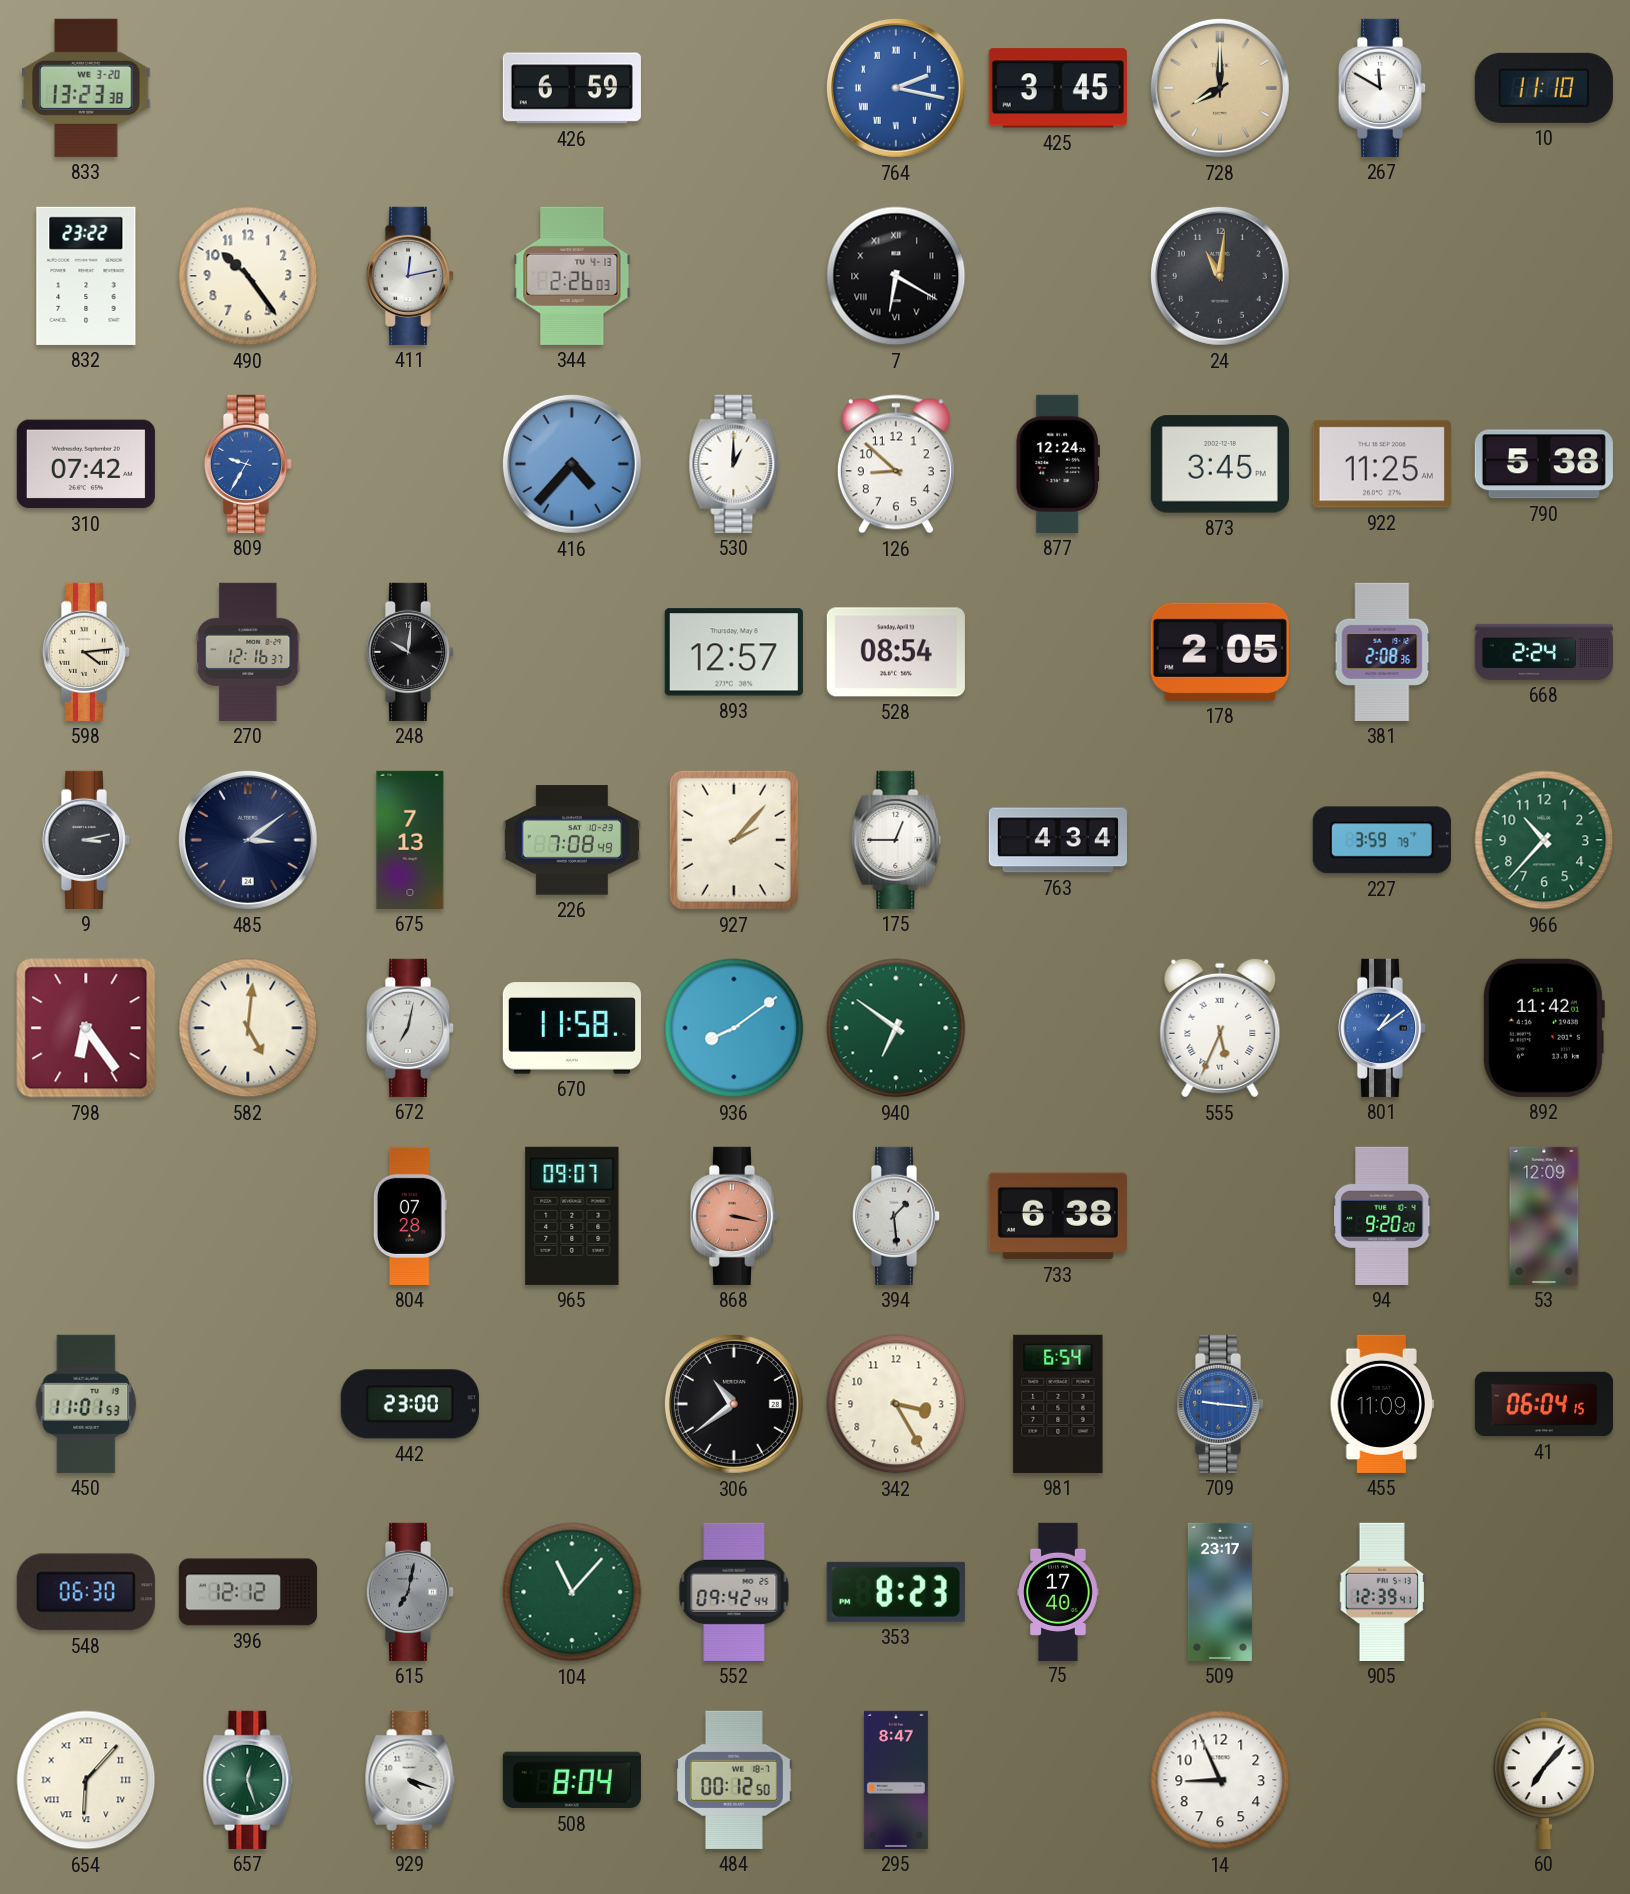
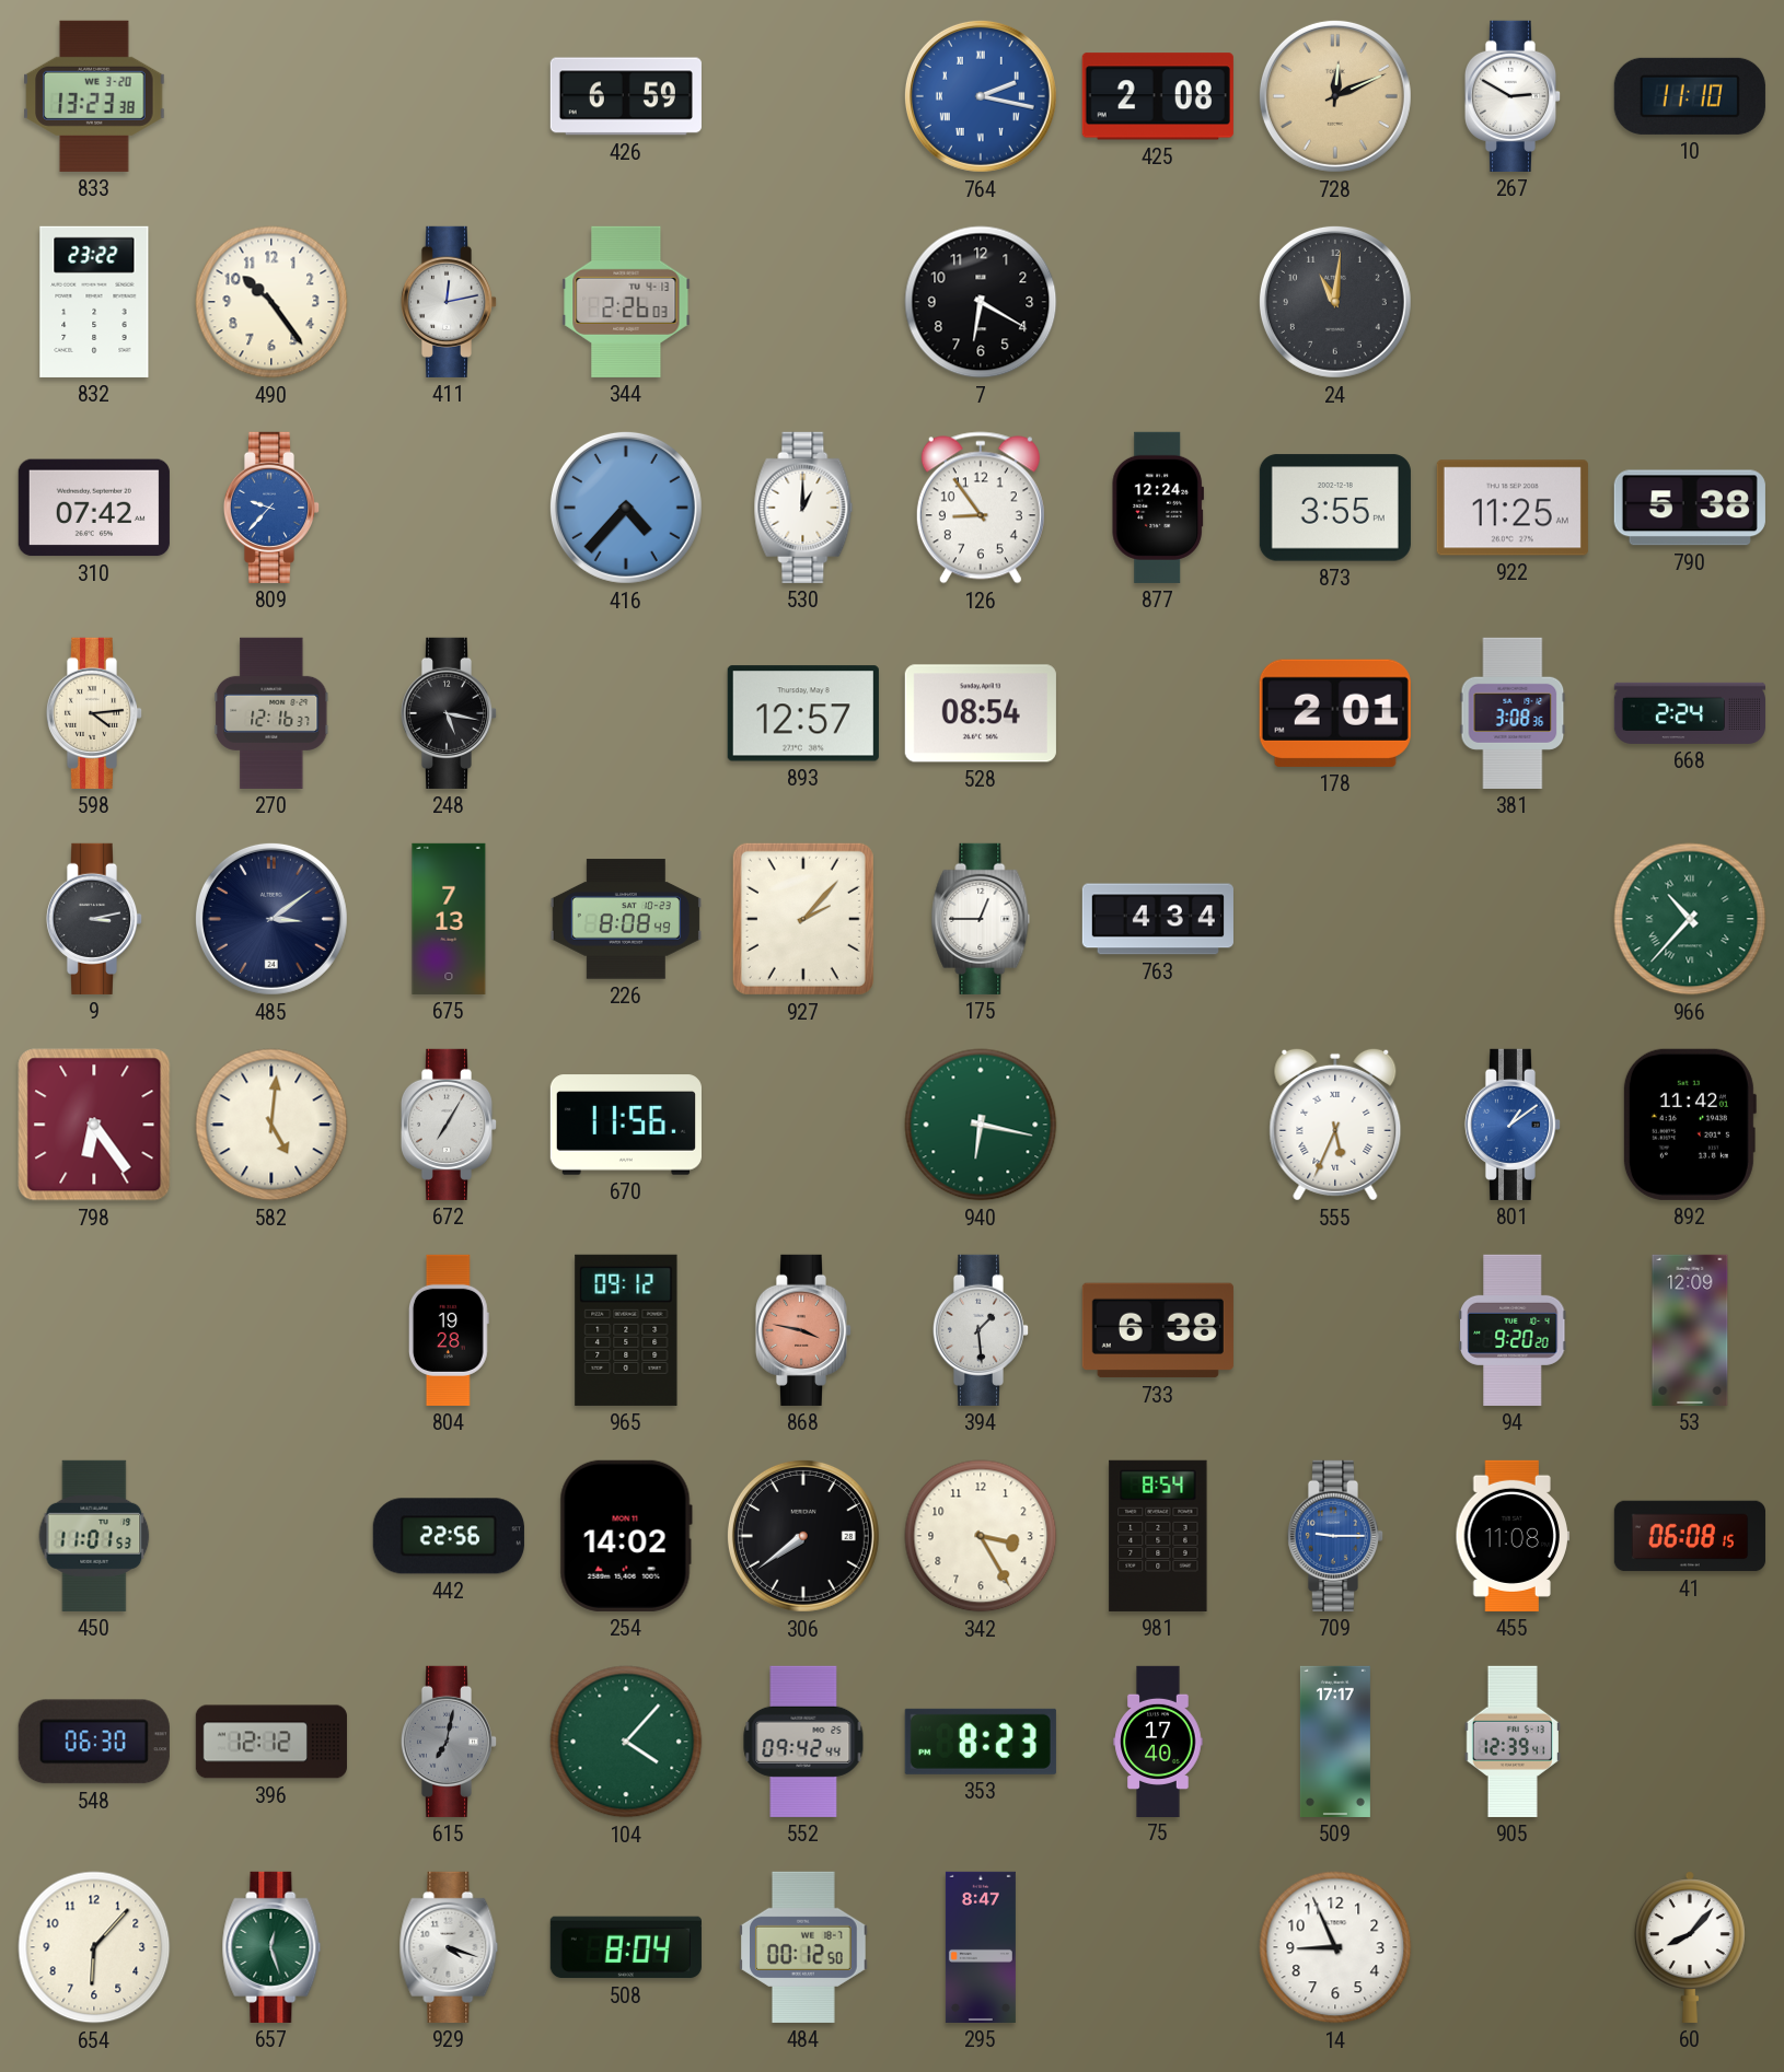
425: 3:45 -> 2:08
728: 8:00 -> 12:11
267: 11:50 -> 2:50
7 numerals: Roman -> Arabic
809: 9:35 -> 9:37
126: 8:52 -> 8:54
873: 3:45 -> 3:55
248: 10:01 -> 5:17
178: 2:05 -> 2:01
381: 2:08 -> 3:08
226: 7:08 -> 8:08
227: 3:59 -> none
966 numerals: Arabic -> Roman
672: 7:02 -> 7:05
670: 11:58 -> 11:56
936: 8:09 -> none
940: 6:51 -> 6:17
804: 07:28 -> 19:28
965: 09:07 -> 09:12
868: 3:17 -> 3:47
442: 23:00 -> 22:56
254: none -> 14:02
306: 10:39 -> 7:39
981: 6:54 -> 8:54
709: 9:16 -> 9:15
455: 11:09 -> 11:08
41: 06:04 -> 06:08
104: 11:07 -> 4:07
509: 23:17 -> 17:17
654 numerals: Roman -> Arabic
60: 7:07 -> 8:07
